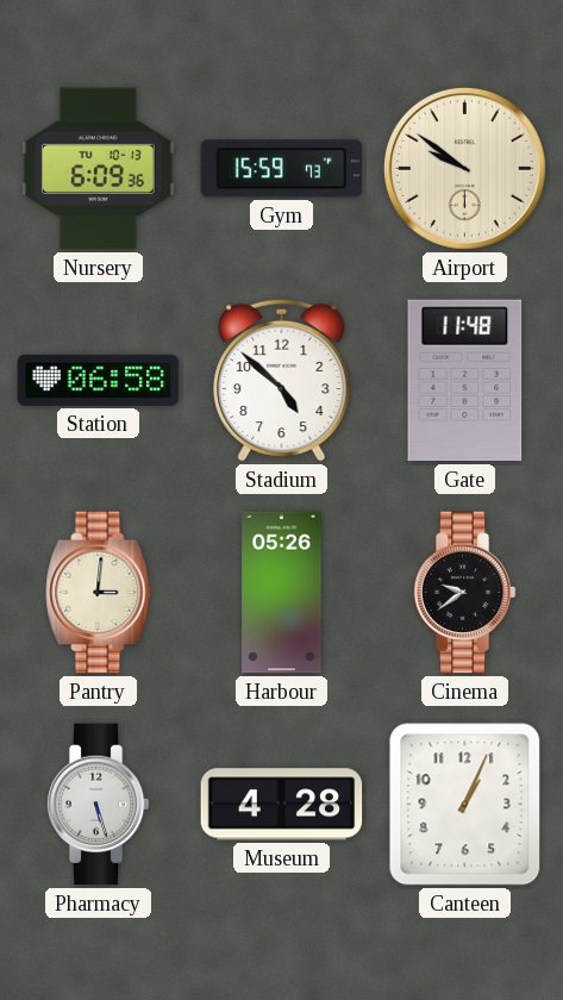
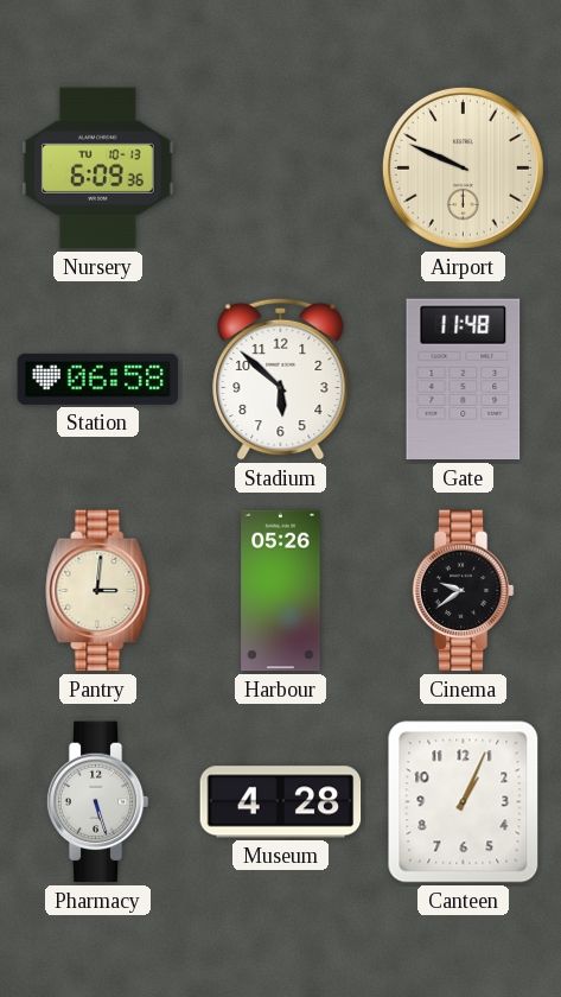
Gym: 15:59 -> none
Airport: 9:51 -> 9:49
Stadium: 4:52 -> 5:52
